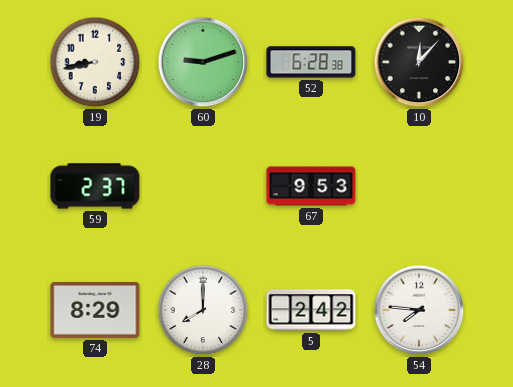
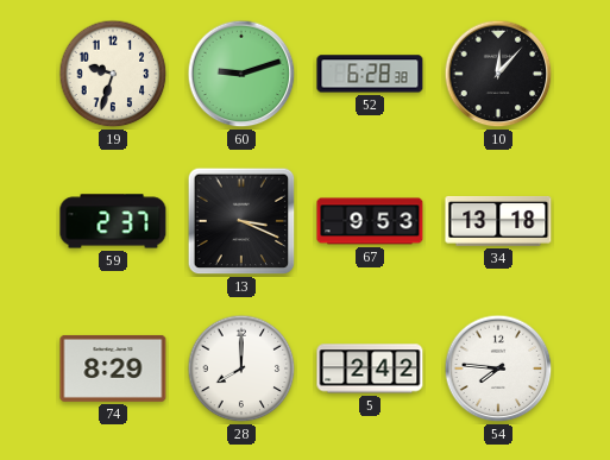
19: 8:43 -> 9:33
13: none -> 3:19
34: none -> 13:18
